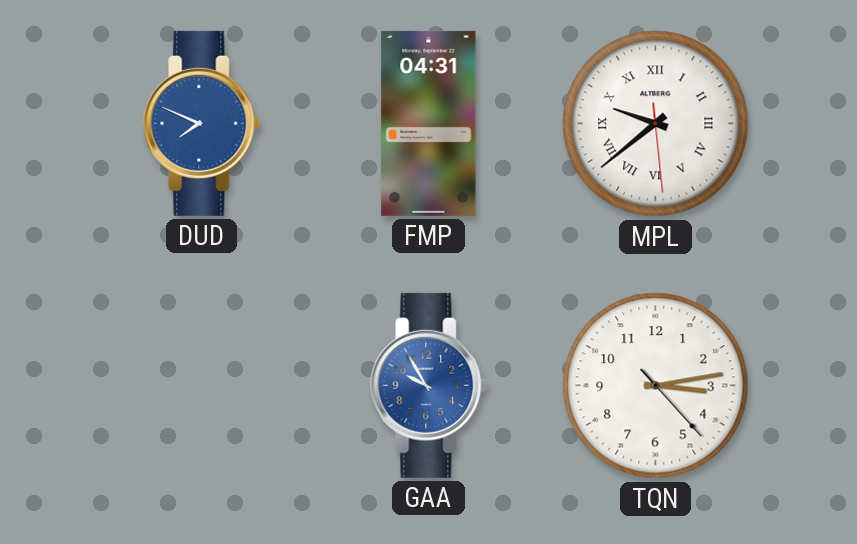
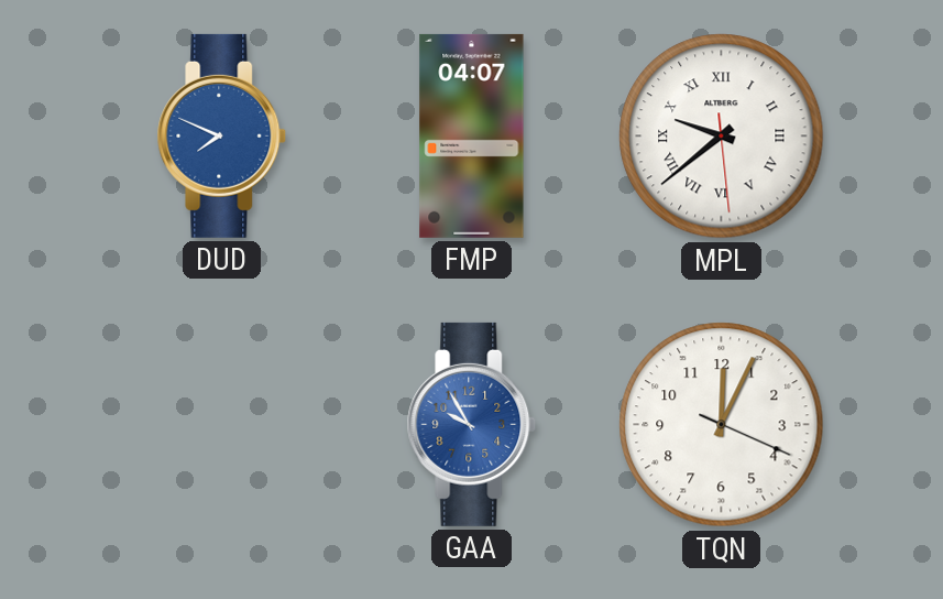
FMP: 04:31 -> 04:07
TQN: 3:13 -> 12:04
